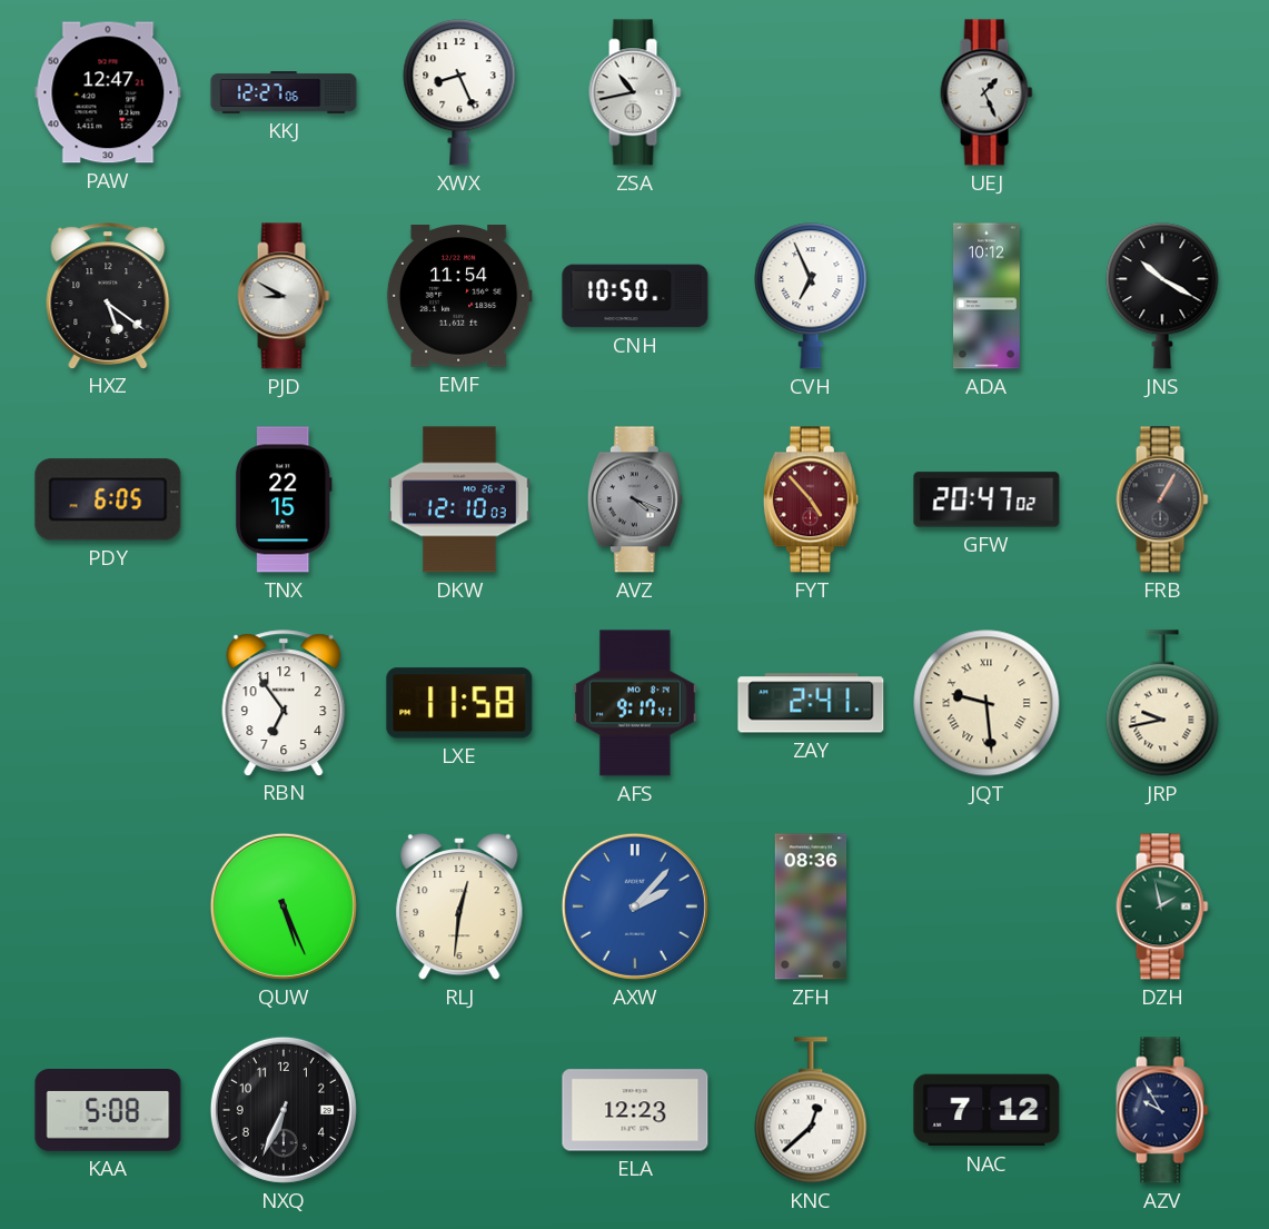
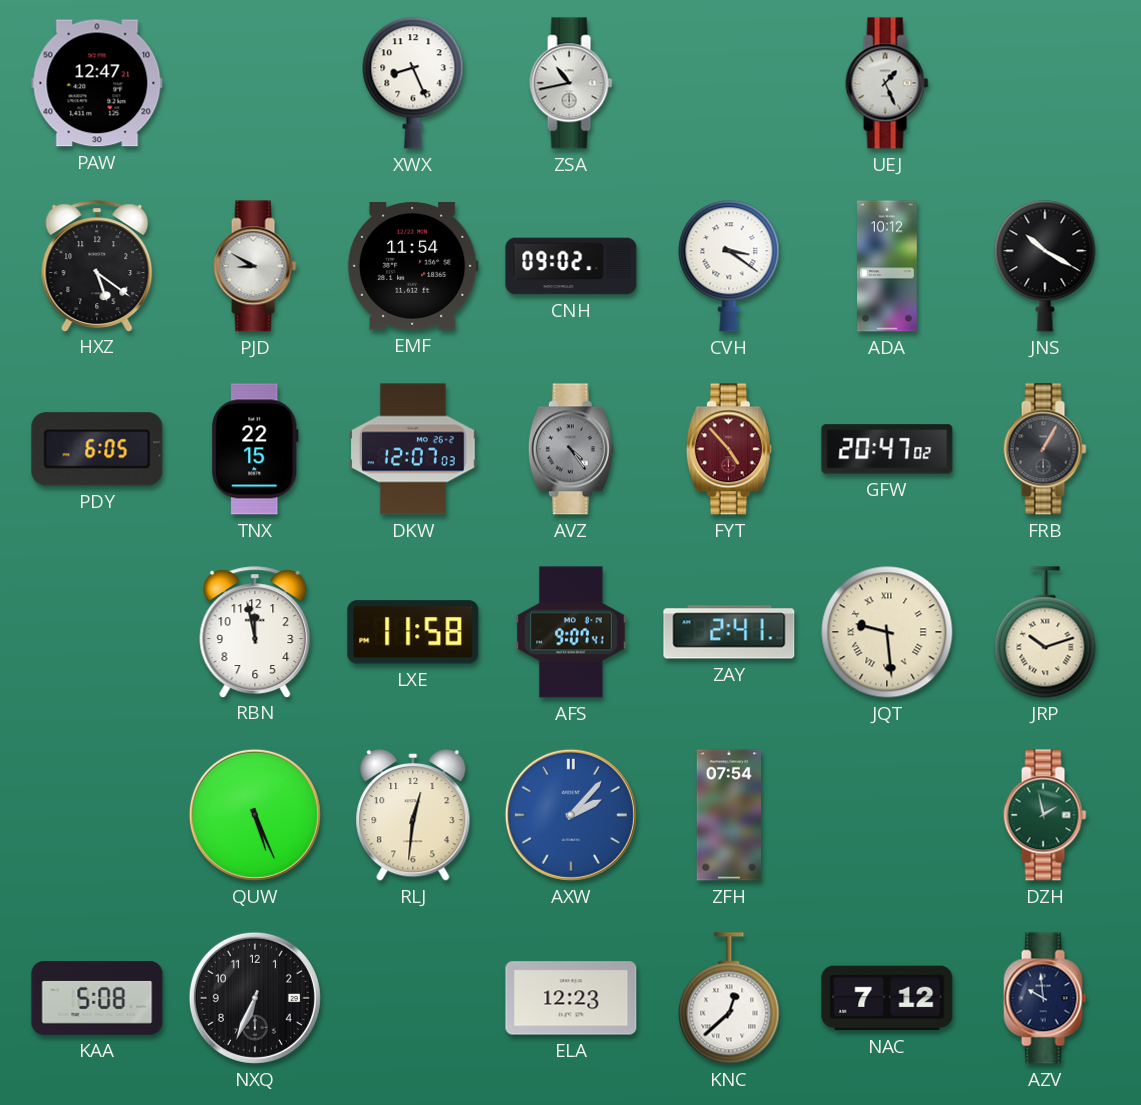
KKJ: 12:27 -> none
CNH: 10:50 -> 09:02
CVH: 6:56 -> 3:21
DKW: 12:10 -> 12:07
AVZ: 4:19 -> 4:24
RBN: 6:54 -> 11:58
AFS: 9:17 -> 9:07
JRP: 9:43 -> 10:12
ZFH: 08:36 -> 07:54
AZV: 9:55 -> 9:59
